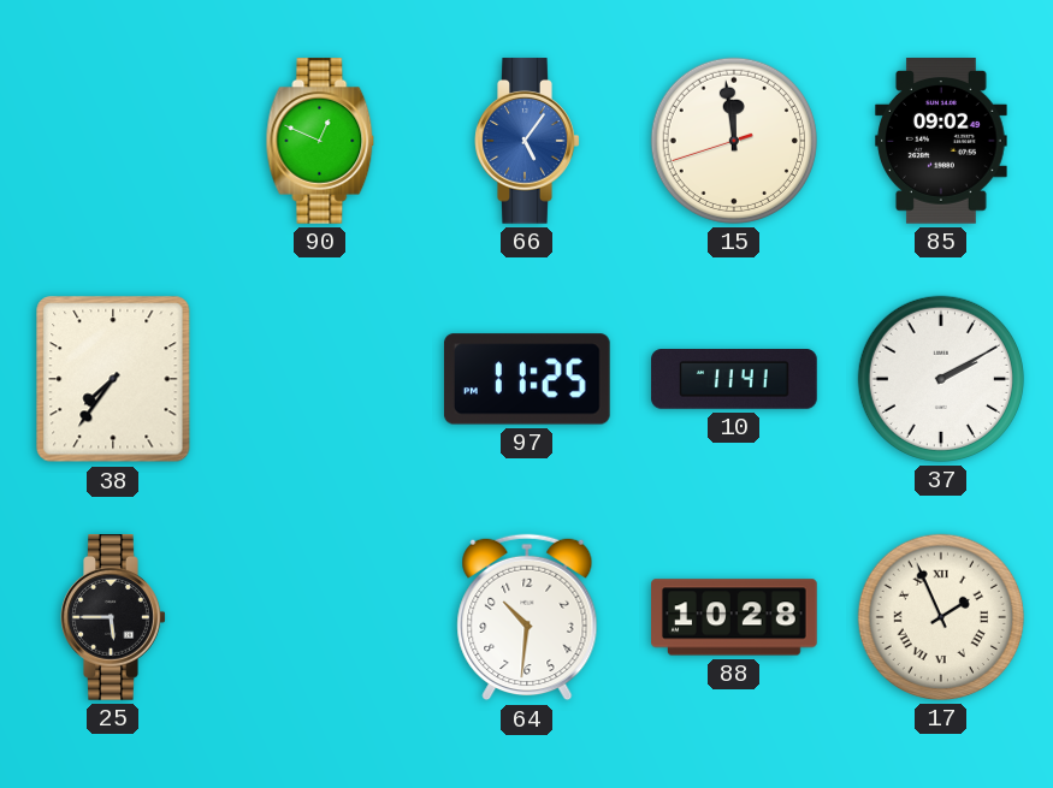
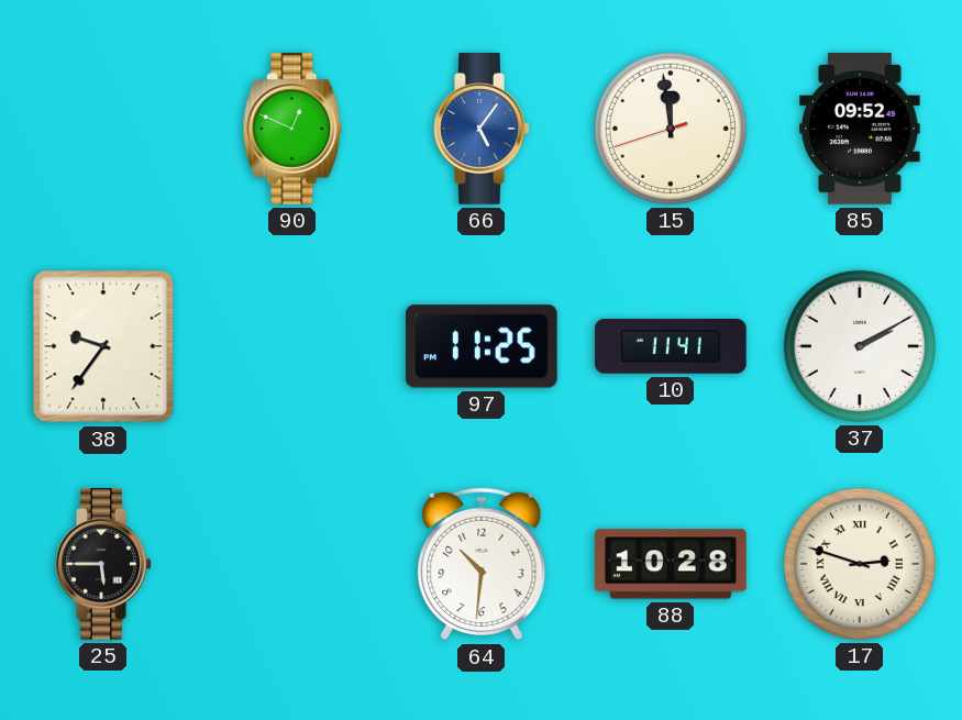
85: 09:02 -> 09:52
38: 7:36 -> 9:36
17: 1:56 -> 2:48
